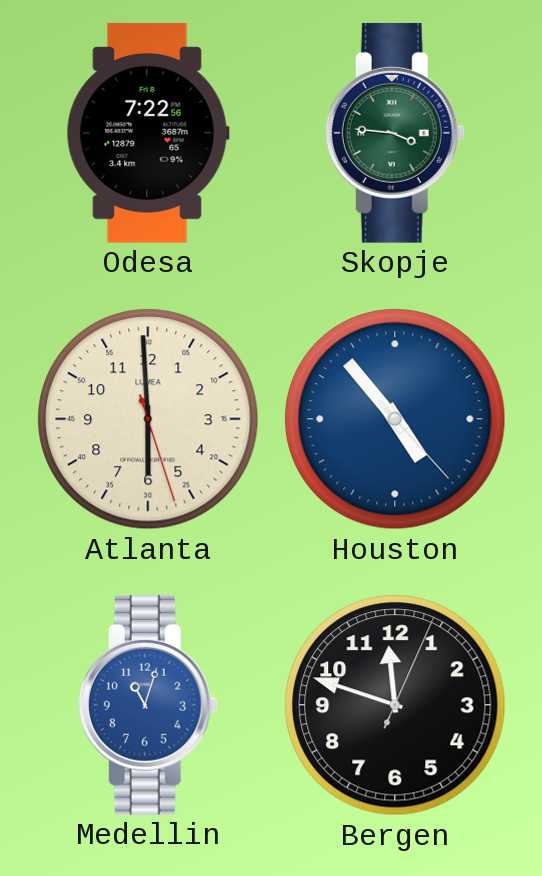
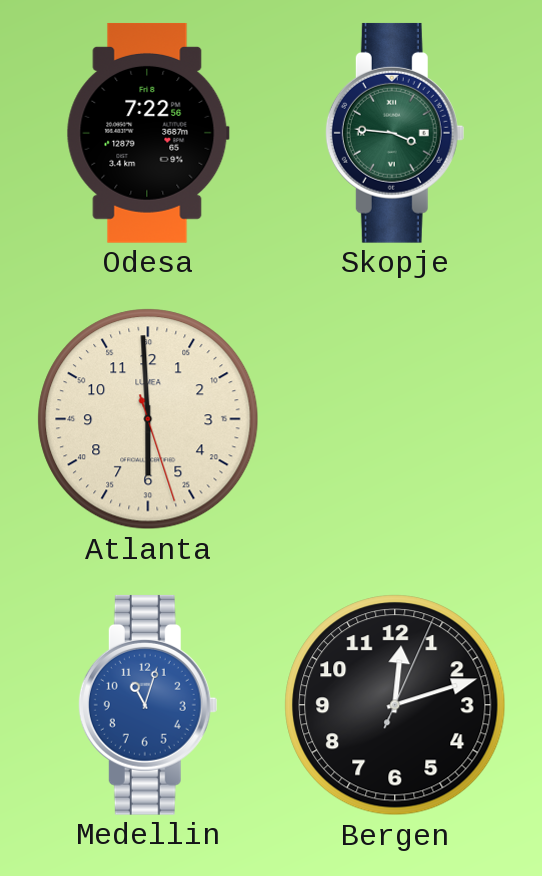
Houston: 4:53 -> none
Bergen: 11:48 -> 12:12
